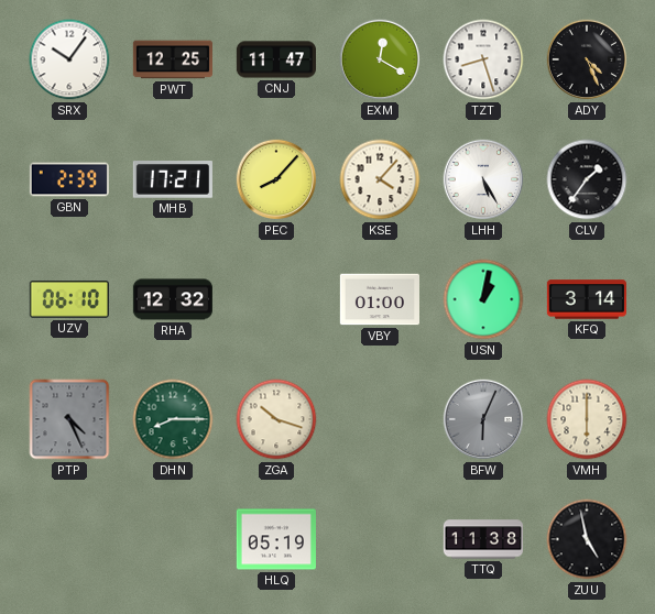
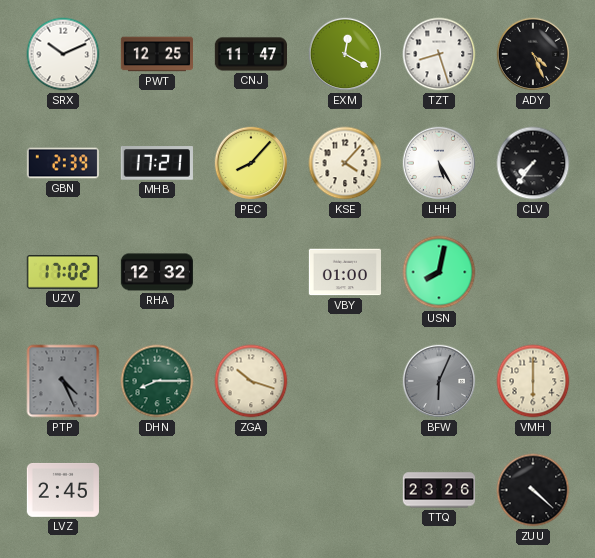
SRX: 10:06 -> 10:11
CLV: 1:36 -> 7:36
UZV: 06:10 -> 17:02
USN: 1:02 -> 8:02
KFQ: 3:14 -> none
LVZ: none -> 2:45
HLQ: 05:19 -> none
TTQ: 11:38 -> 23:26
ZUU: 4:58 -> 4:22
